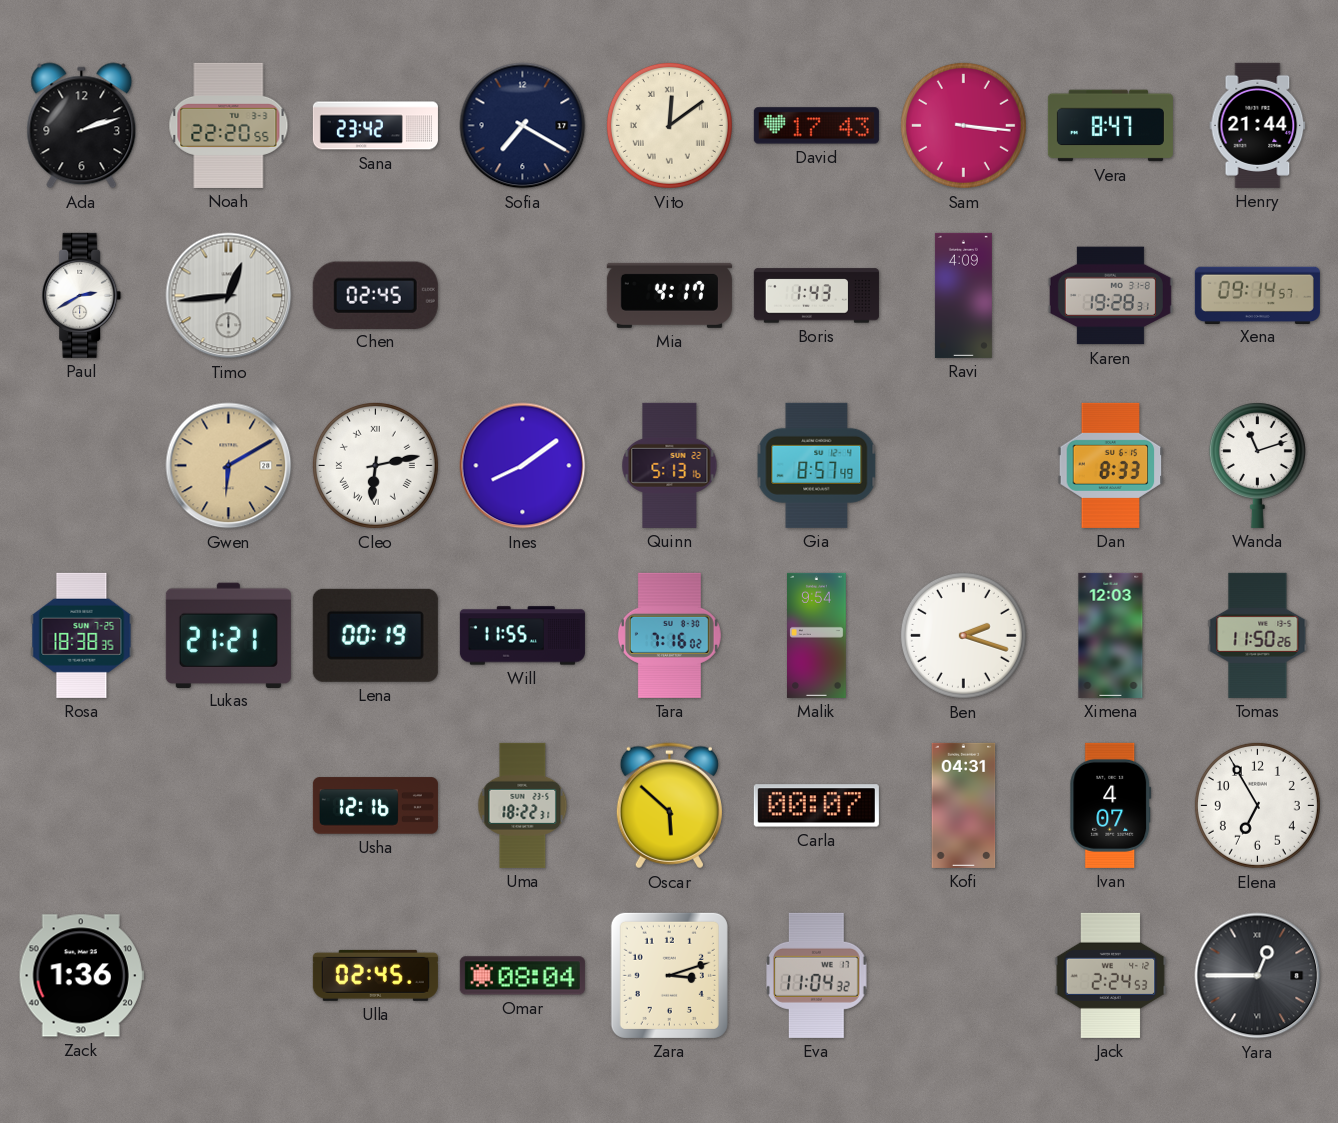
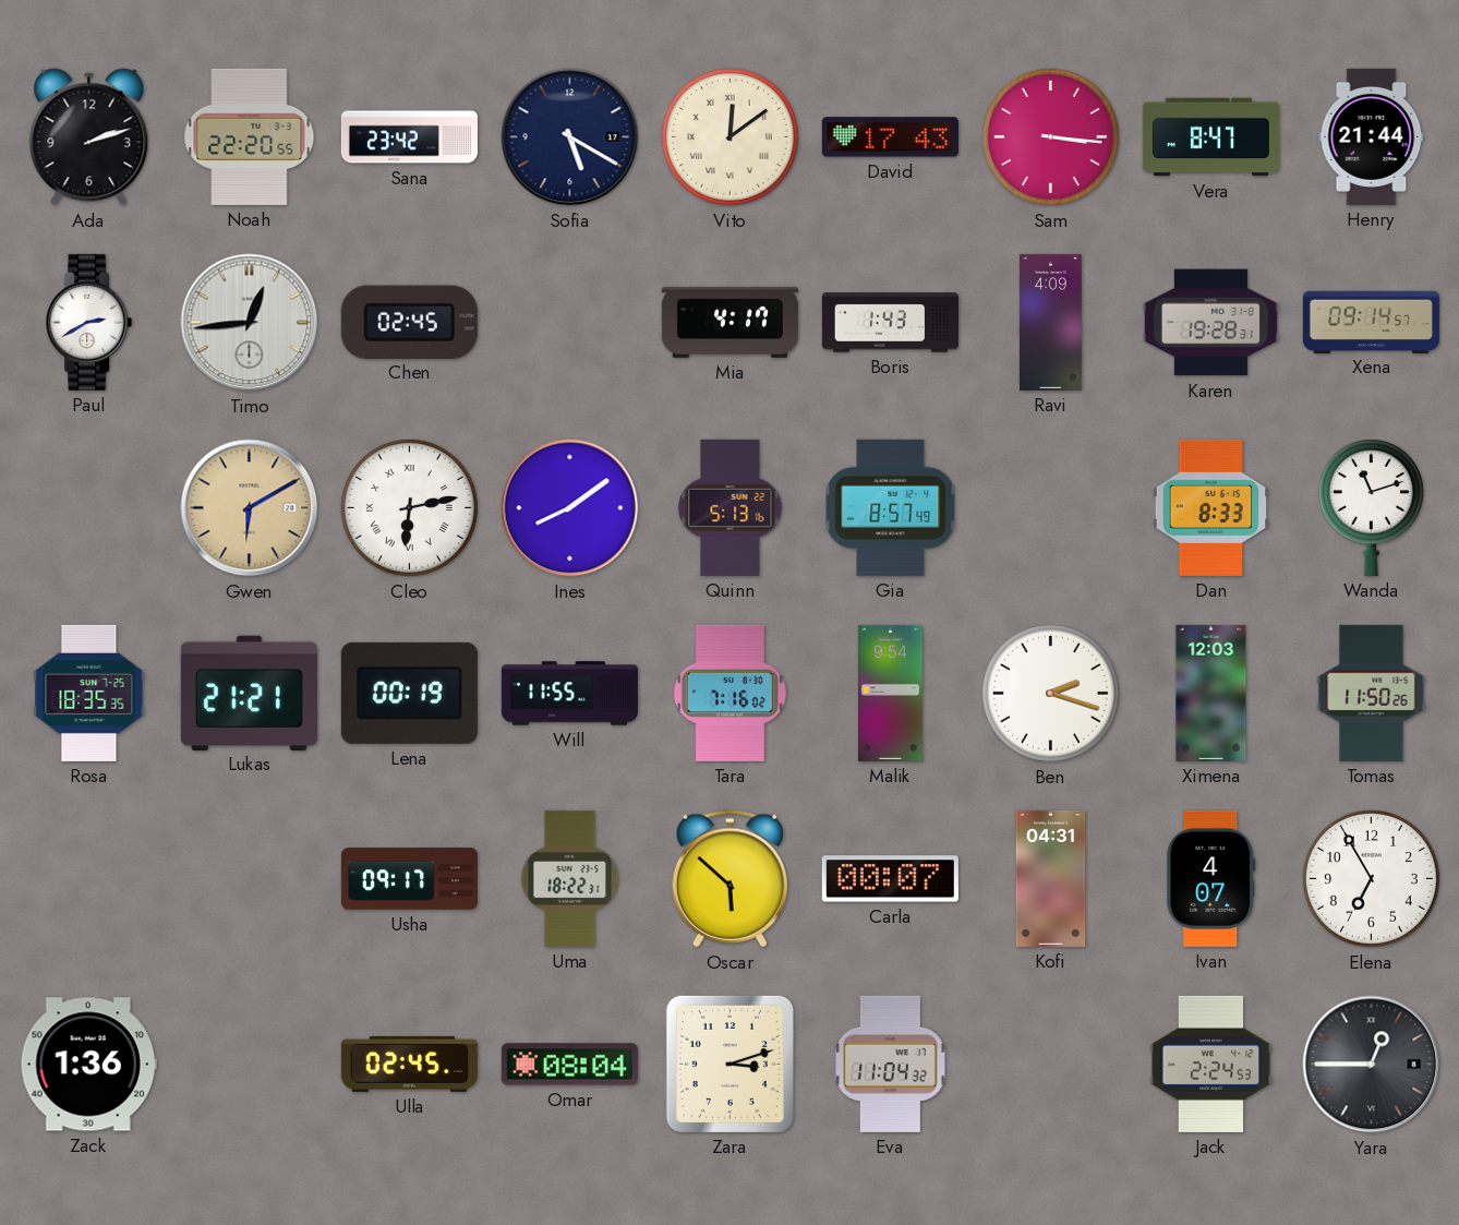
Sofia: 7:20 -> 5:20
Rosa: 18:38 -> 18:35
Usha: 12:16 -> 09:17
